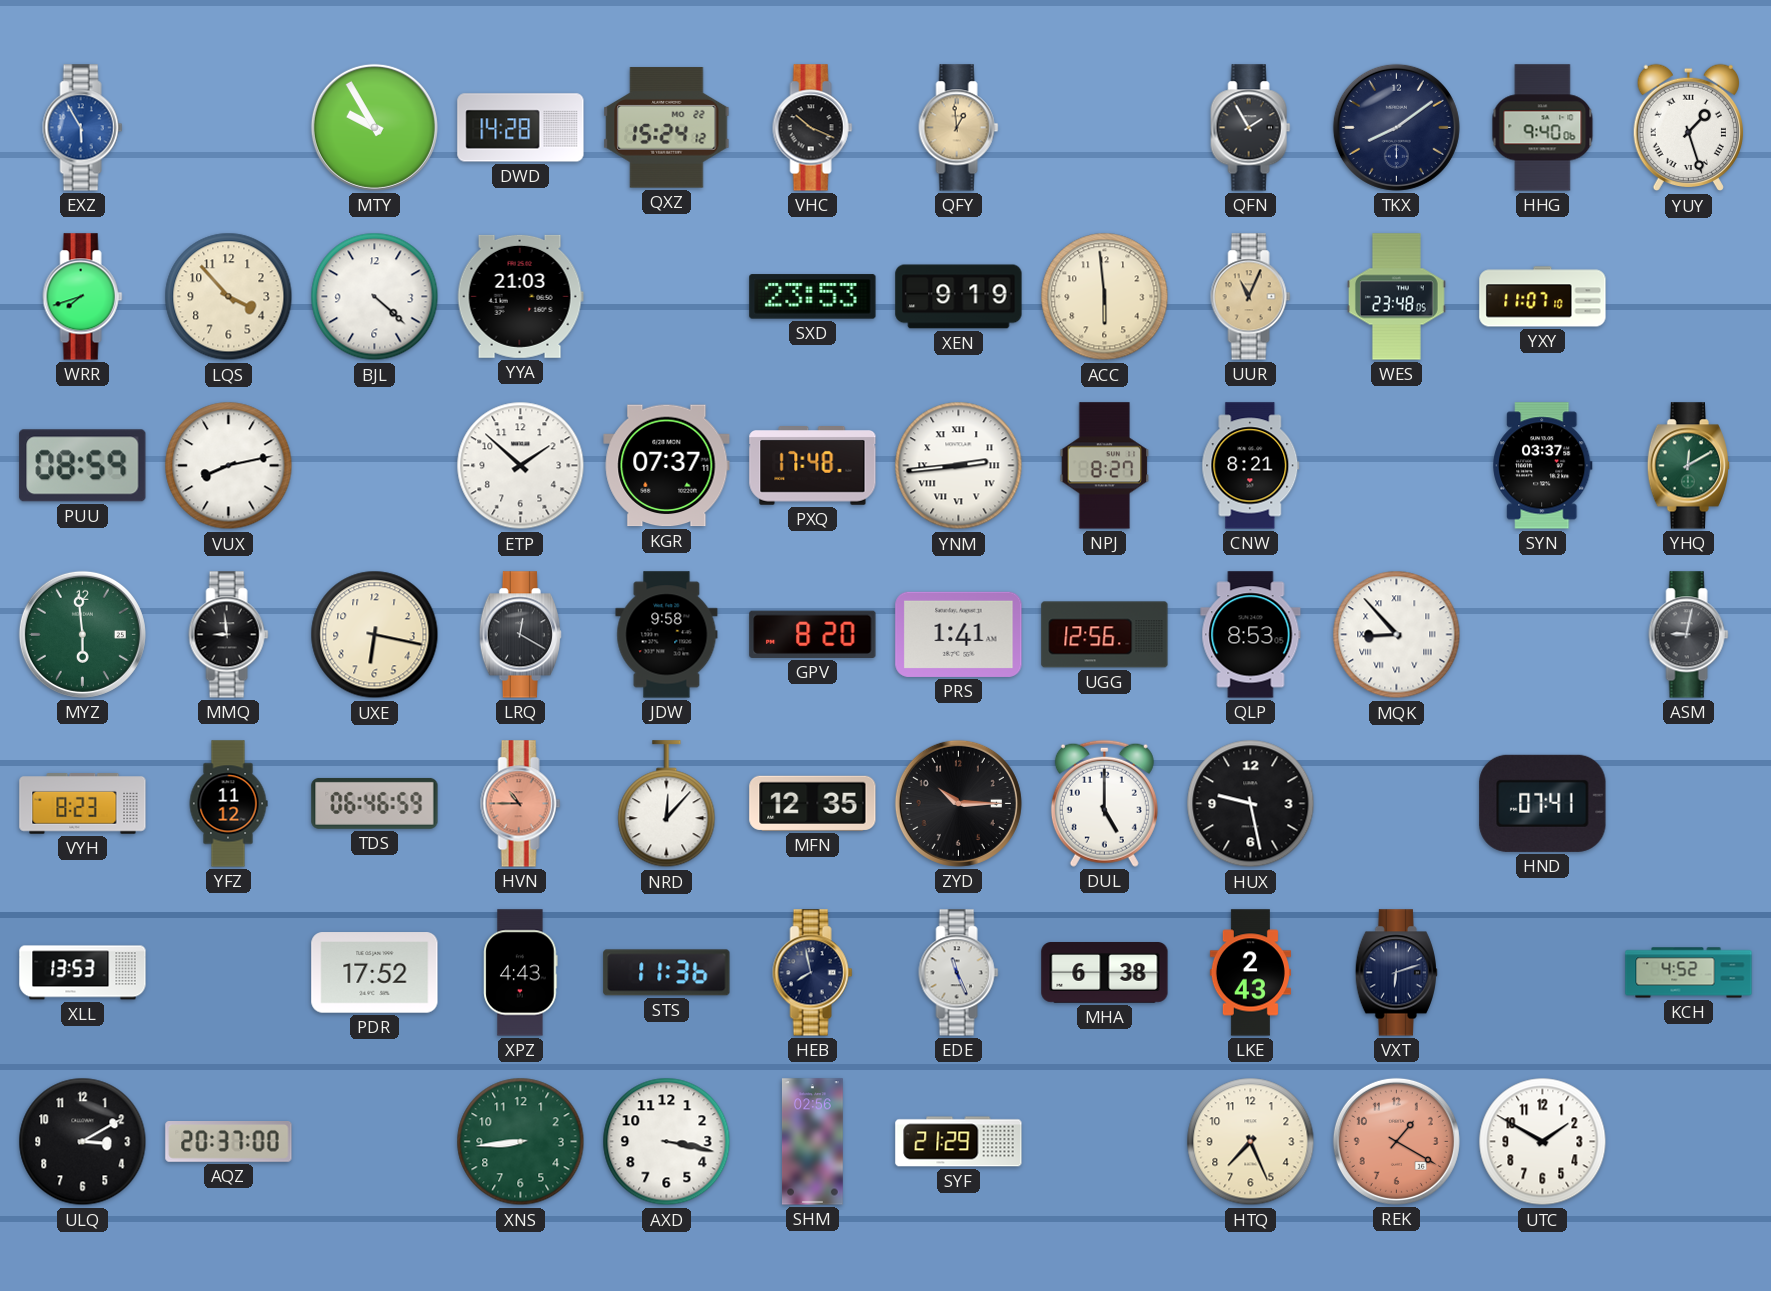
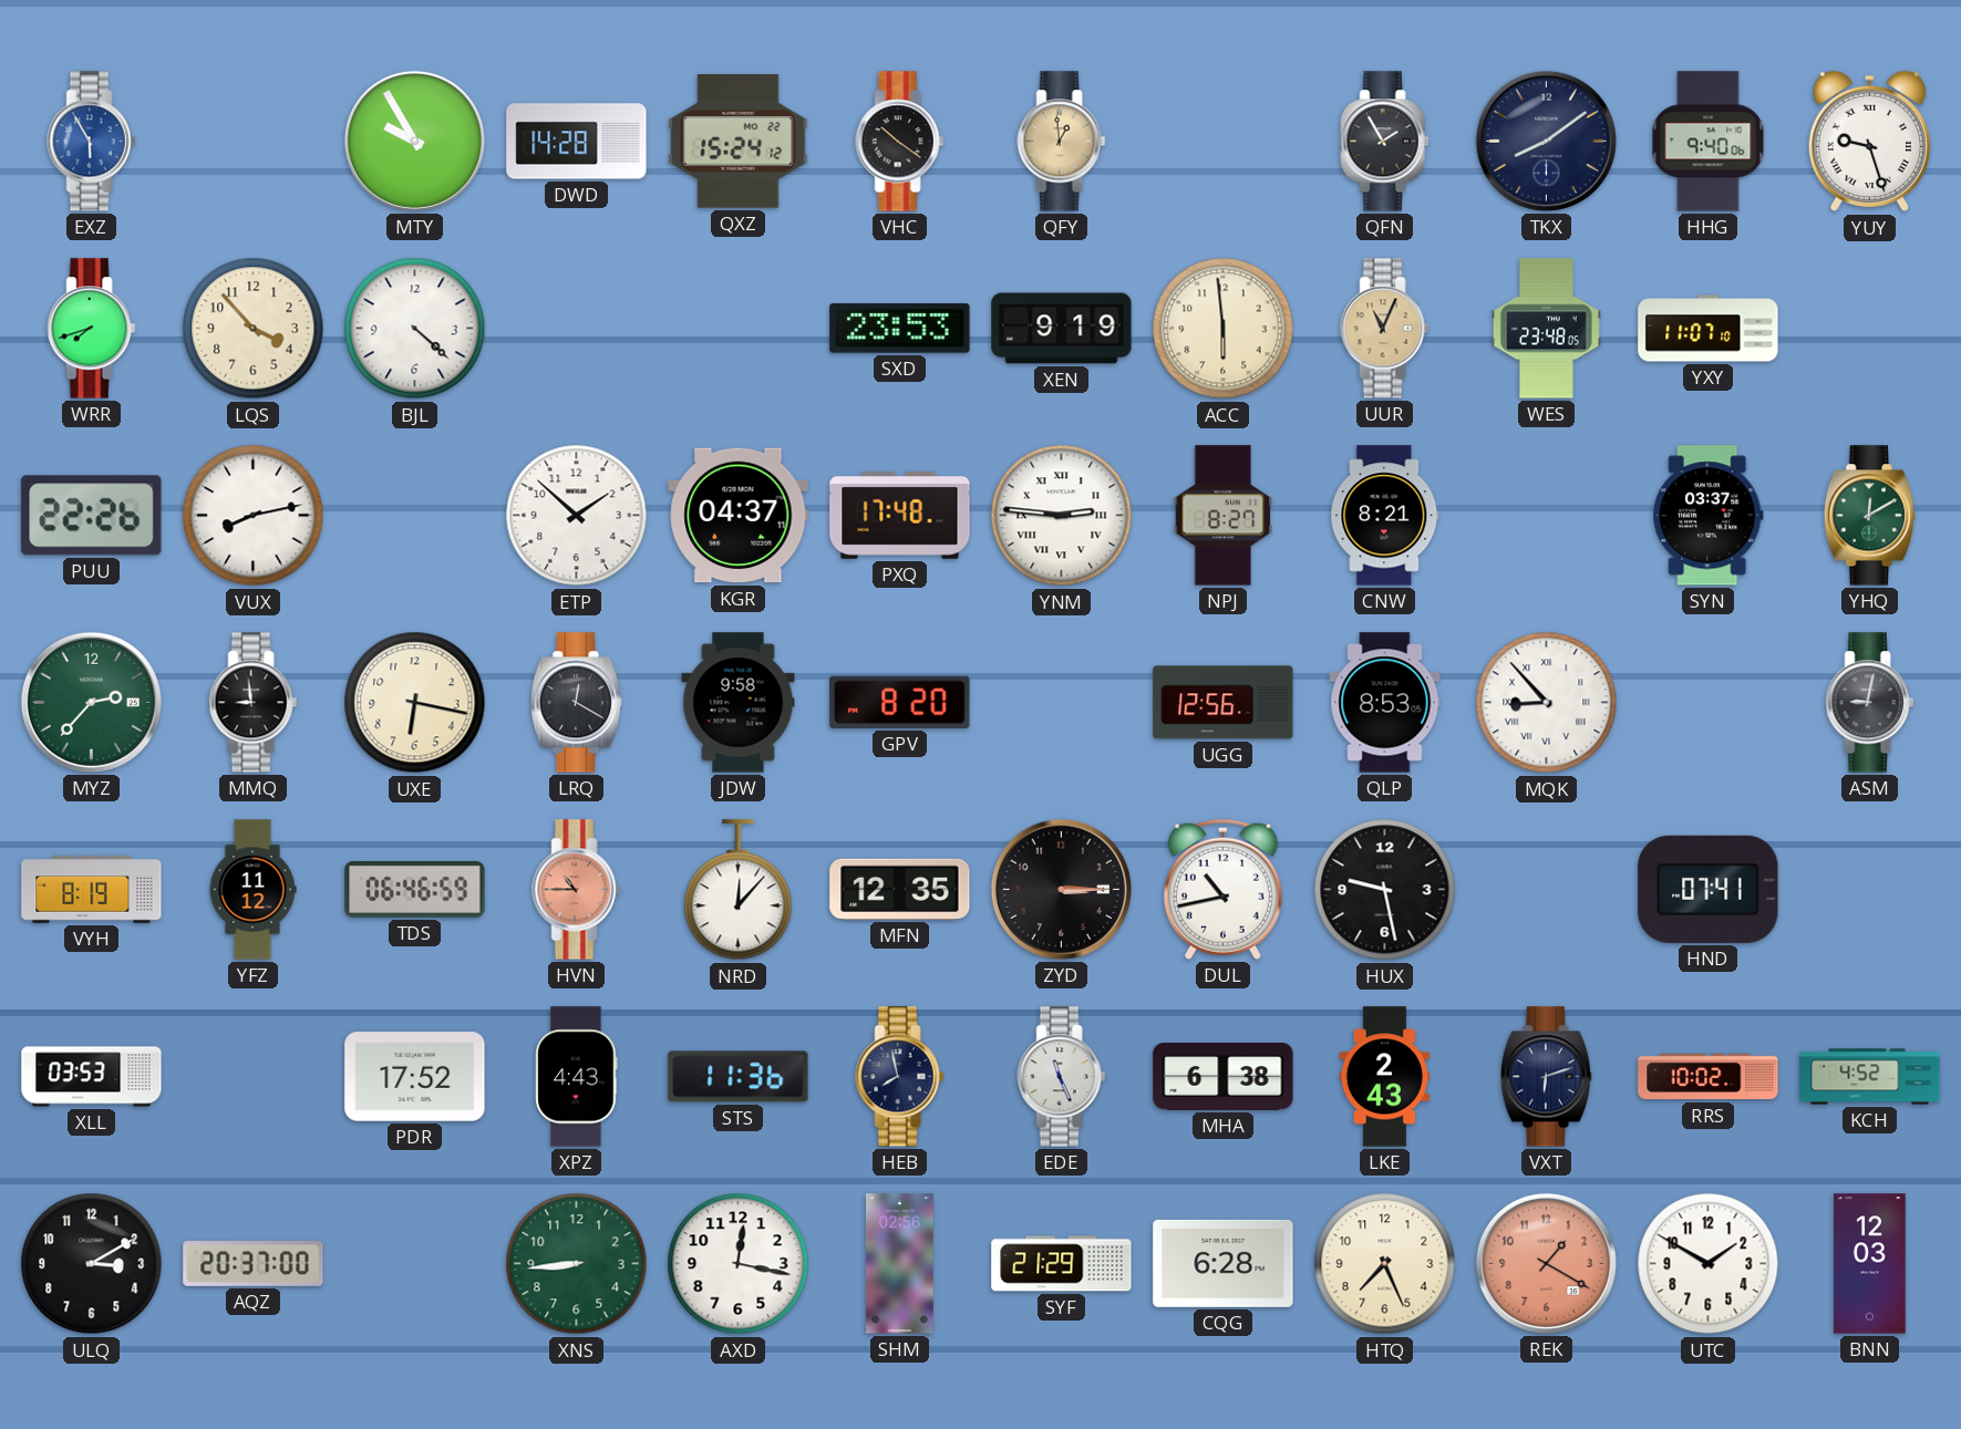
VHC: 10:19 -> 10:21
YUY: 1:27 -> 9:27
YYA: 21:03 -> none
PUU: 08:59 -> 22:26
KGR: 07:37 -> 04:37
YNM: 2:44 -> 2:46
MYZ: 5:59 -> 2:37
PRS: 1:41 -> none
VYH: 8:23 -> 8:19
ZYD: 10:15 -> 3:15
DUL: 5:00 -> 10:43
XLL: 13:53 -> 03:53
RRS: none -> 10:02
AXD: 3:17 -> 12:17
CQG: none -> 6:28
BNN: none -> 12:03
